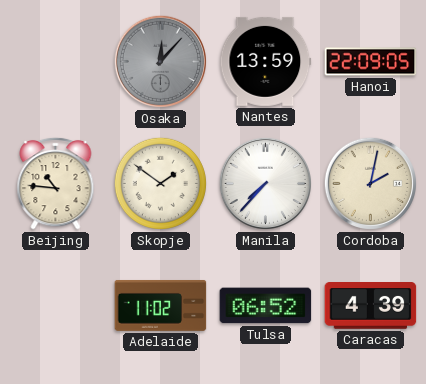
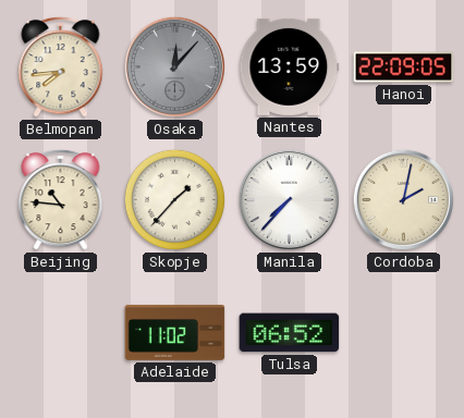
Belmopan: none -> 7:44
Skopje: 1:51 -> 1:37
Caracas: 4:39 -> none
